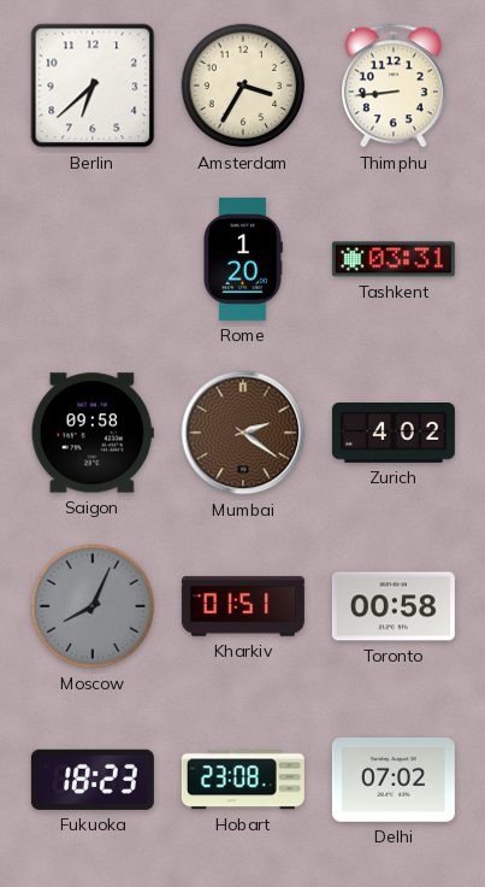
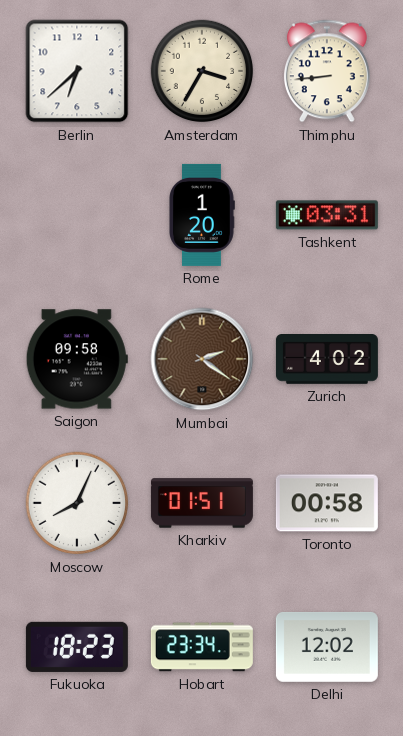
Moscow dial: grey -> white
Hobart: 23:08 -> 23:34
Delhi: 07:02 -> 12:02
